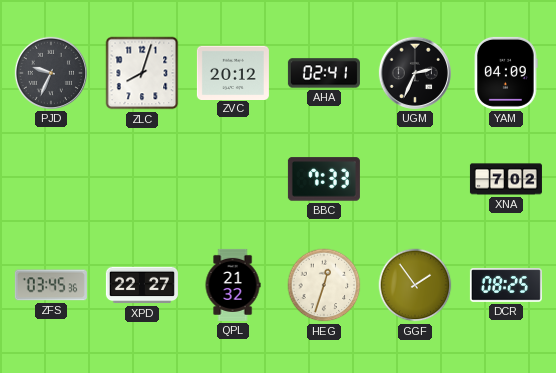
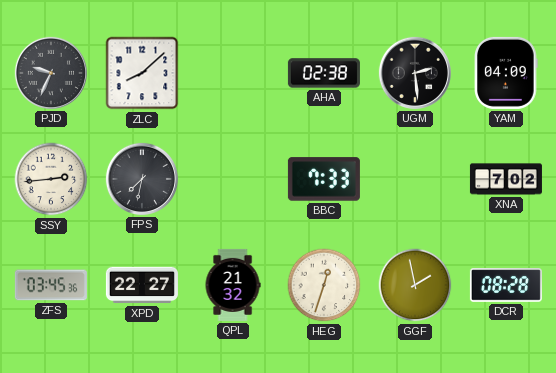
ZLC: 8:03 -> 8:08
ZVC: 20:12 -> none
AHA: 02:41 -> 02:38
UGM: 2:34 -> 2:29
SSY: none -> 2:44
FPS: none -> 7:32
GGF: 1:54 -> 1:58
DCR: 08:25 -> 08:28
